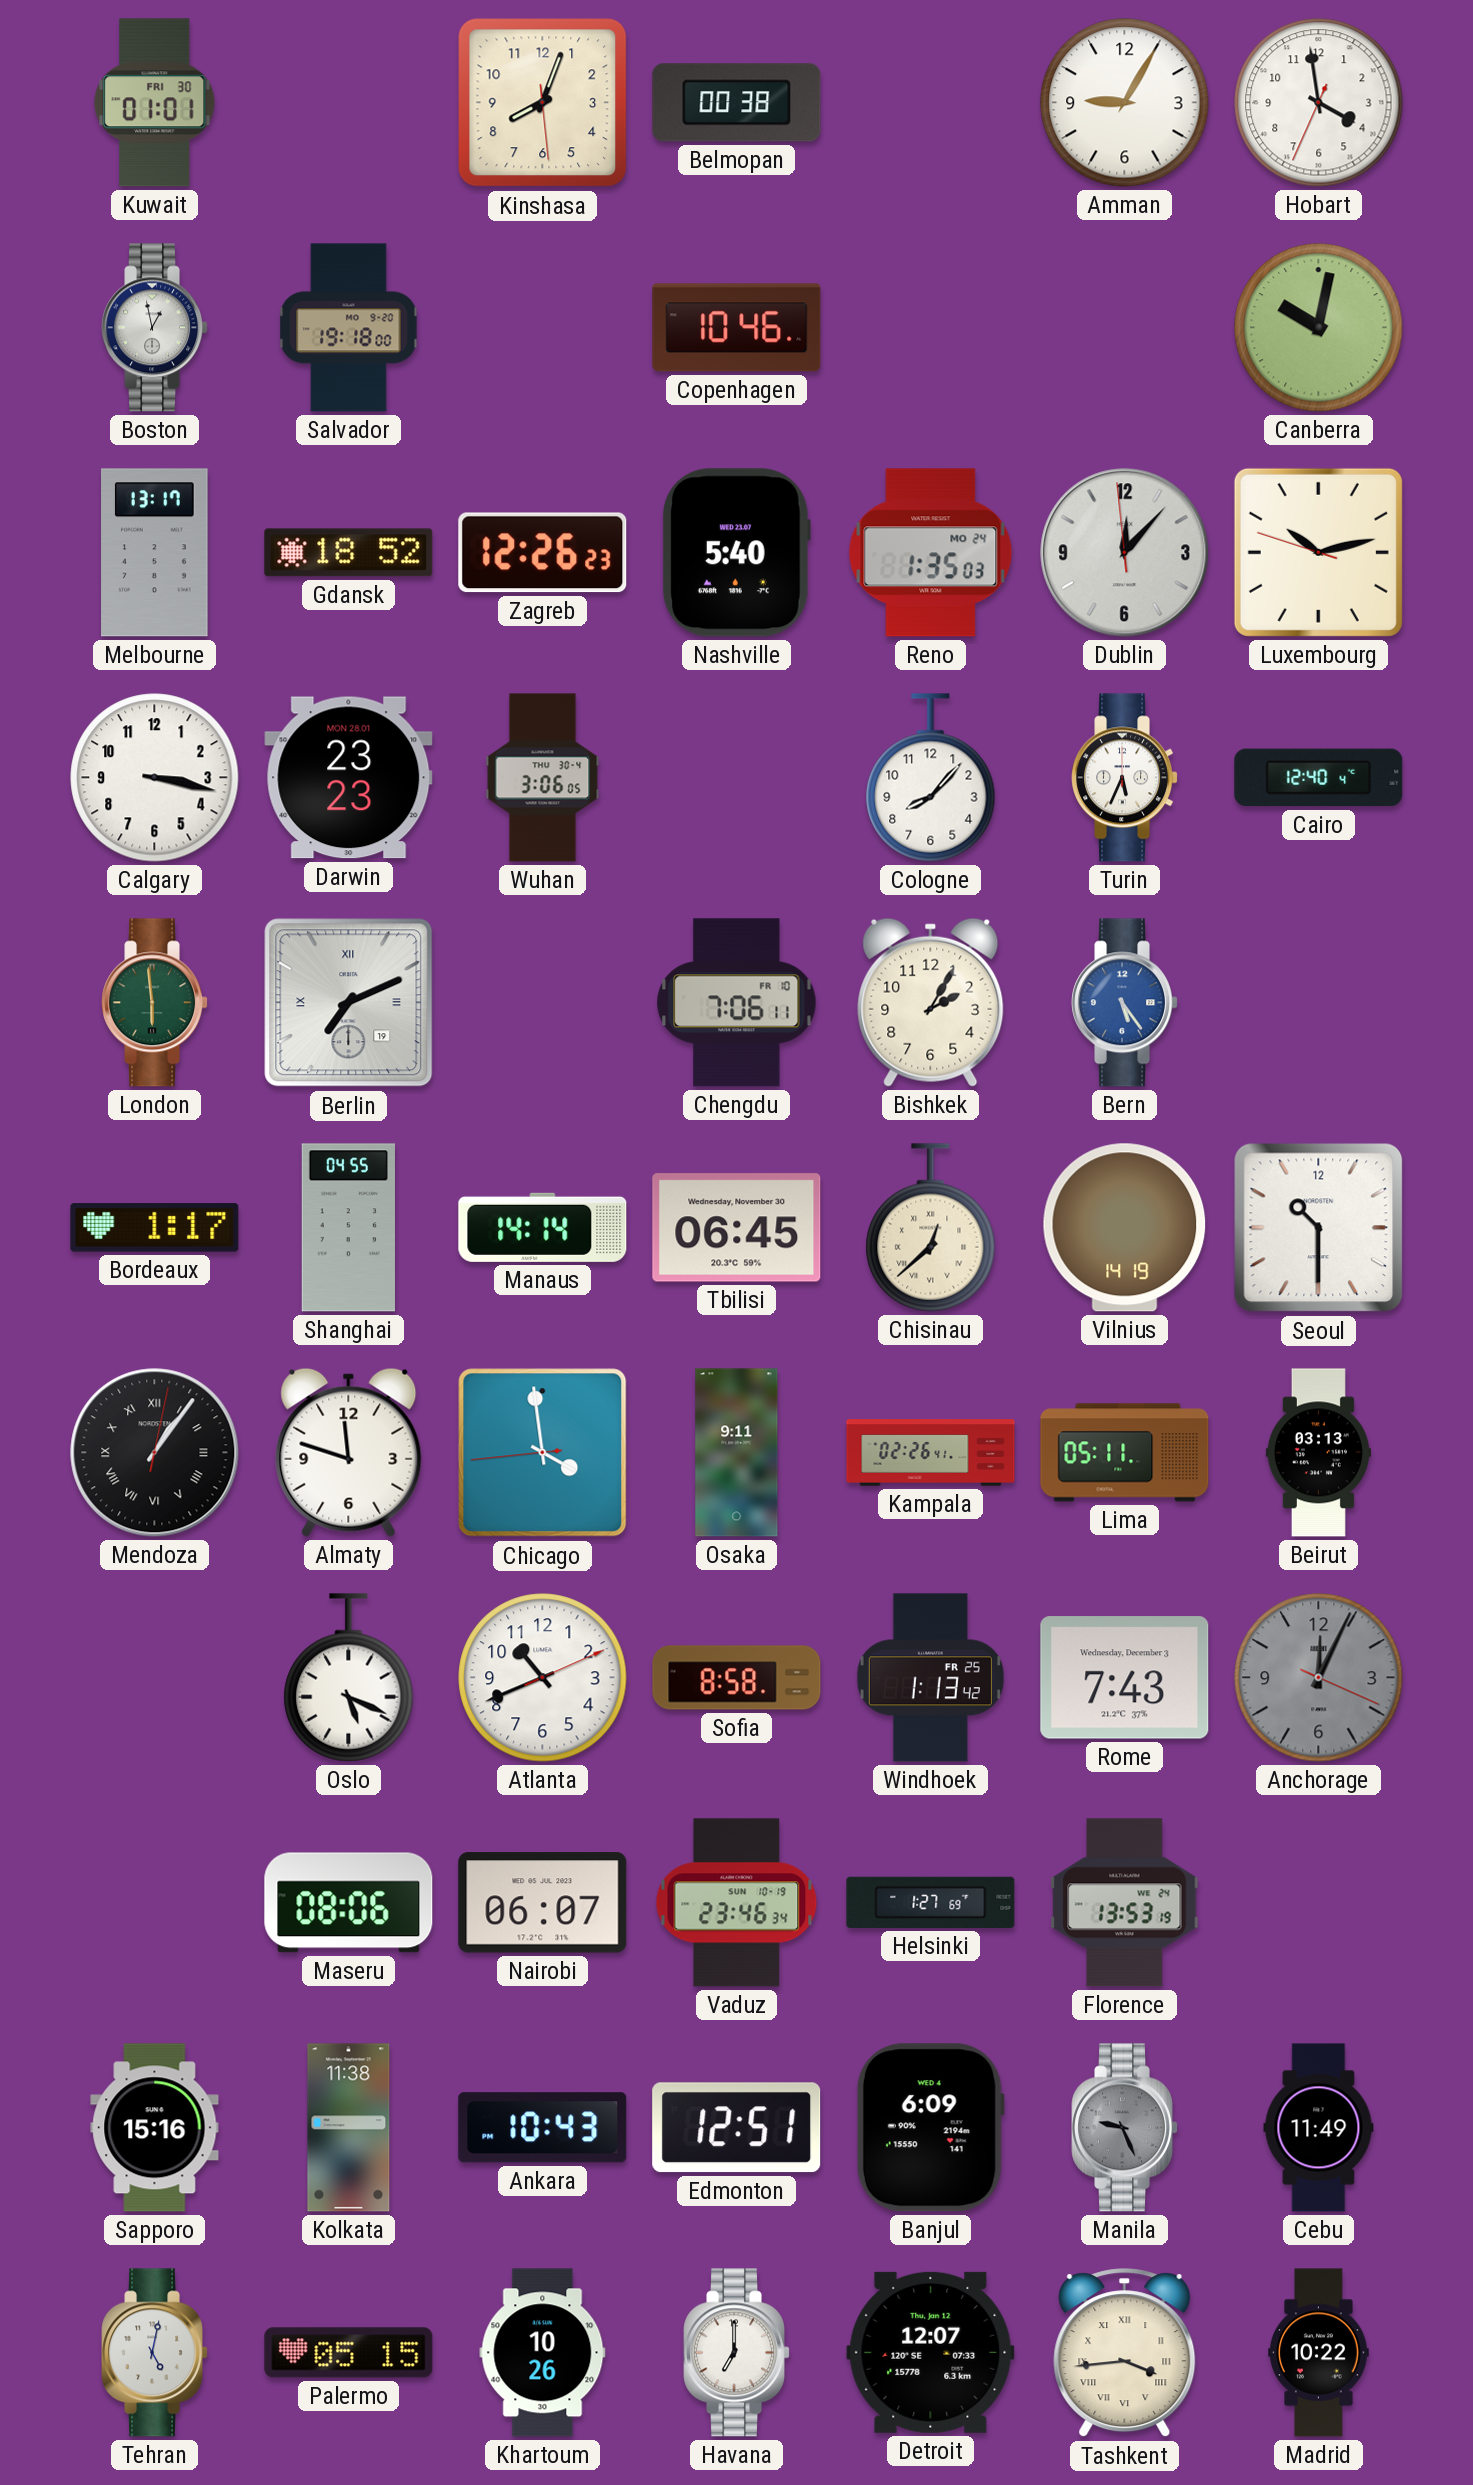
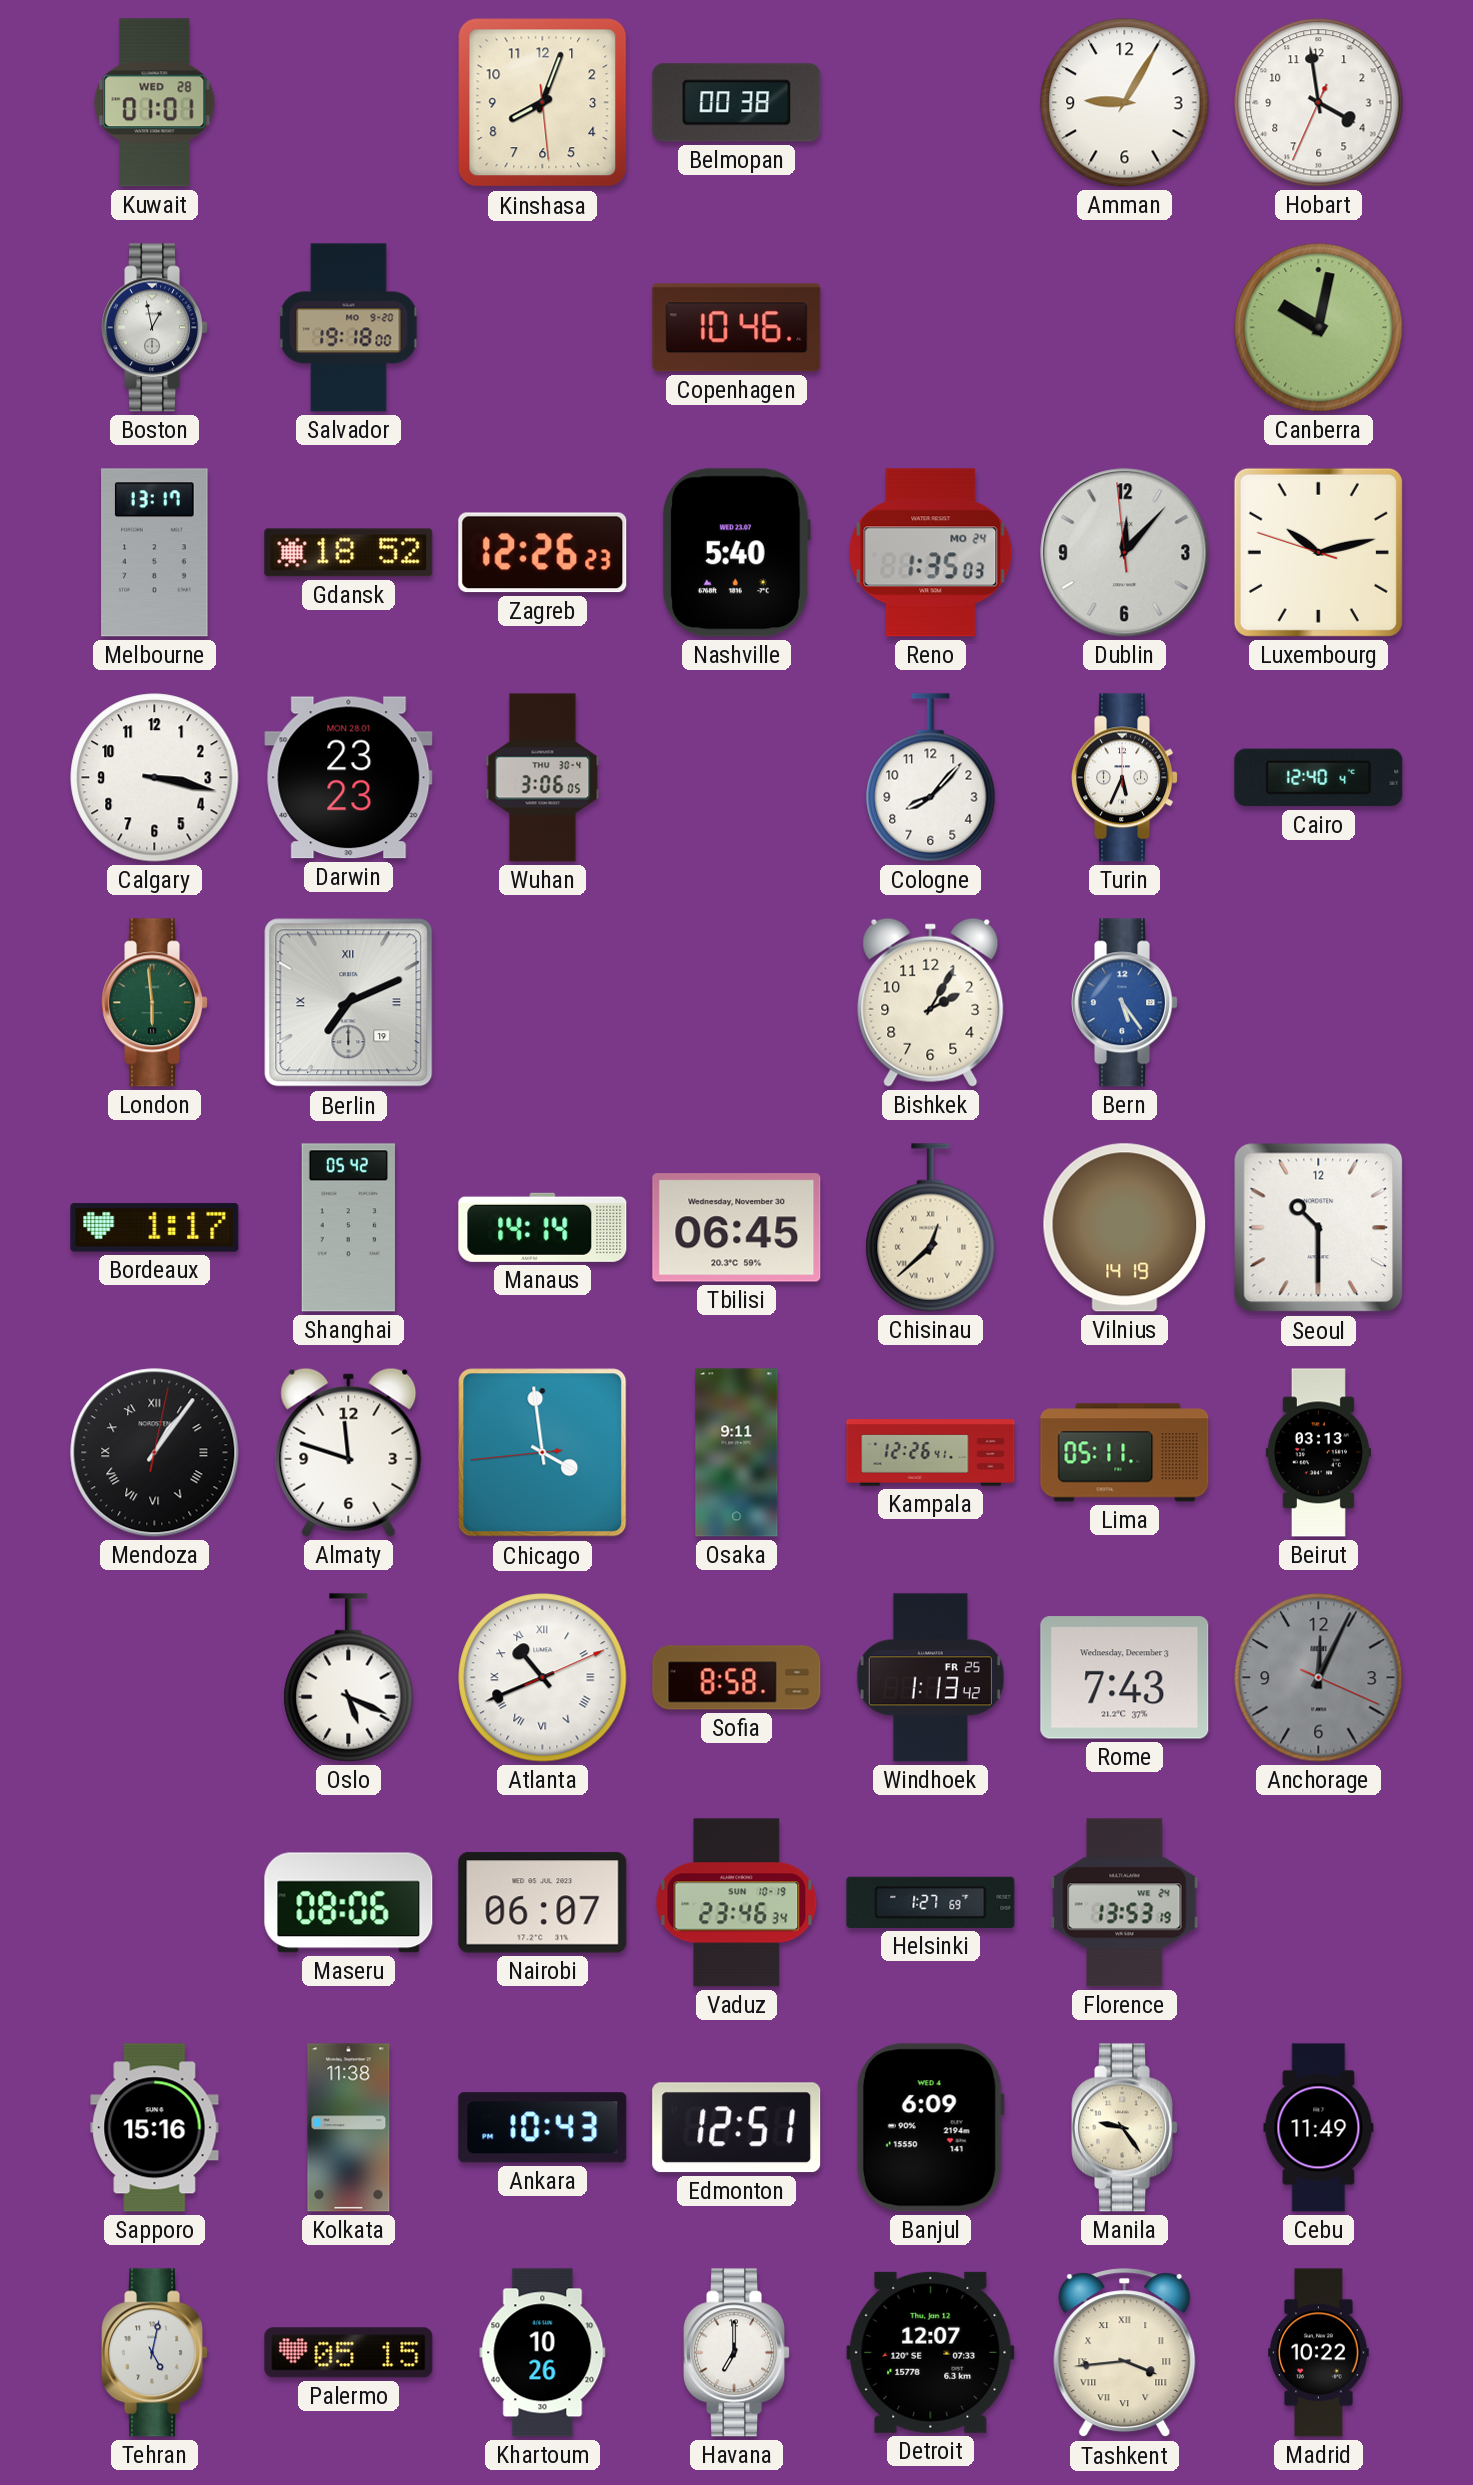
Kuwait date: FRI 30 -> WED 28
Chengdu: 7:06 -> none
Shanghai: 04:55 -> 05:42
Kampala: 02:26 -> 12:26
Atlanta numerals: Arabic -> Roman
Manila: 9:26 -> 9:24
Manila dial: grey -> cream
